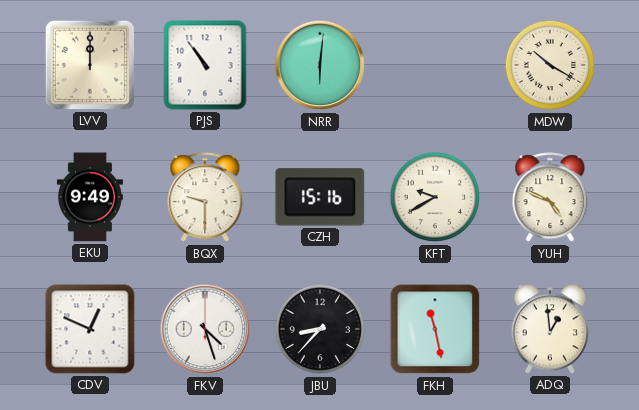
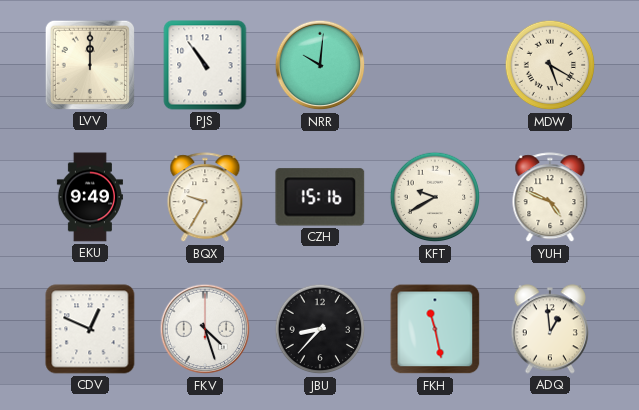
NRR: 6:01 -> 10:01
MDW: 10:20 -> 5:20
BQX: 9:30 -> 9:35
